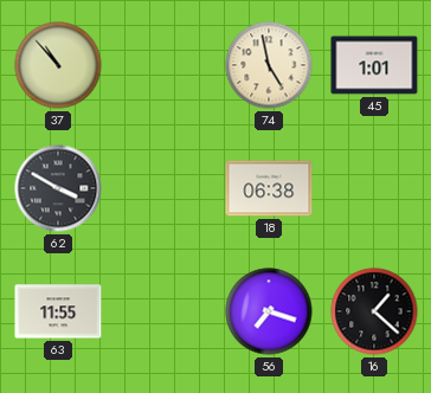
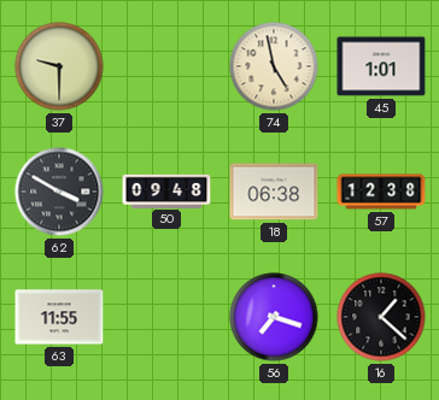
37: 10:53 -> 9:30
50: none -> 09:48
57: none -> 12:38
